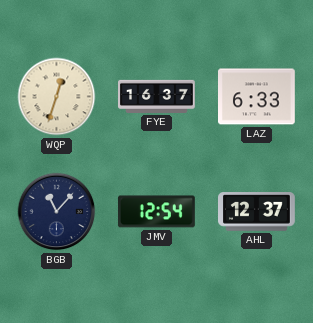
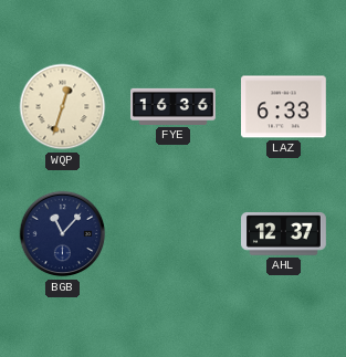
FYE: 16:37 -> 16:36
JMV: 12:54 -> none
